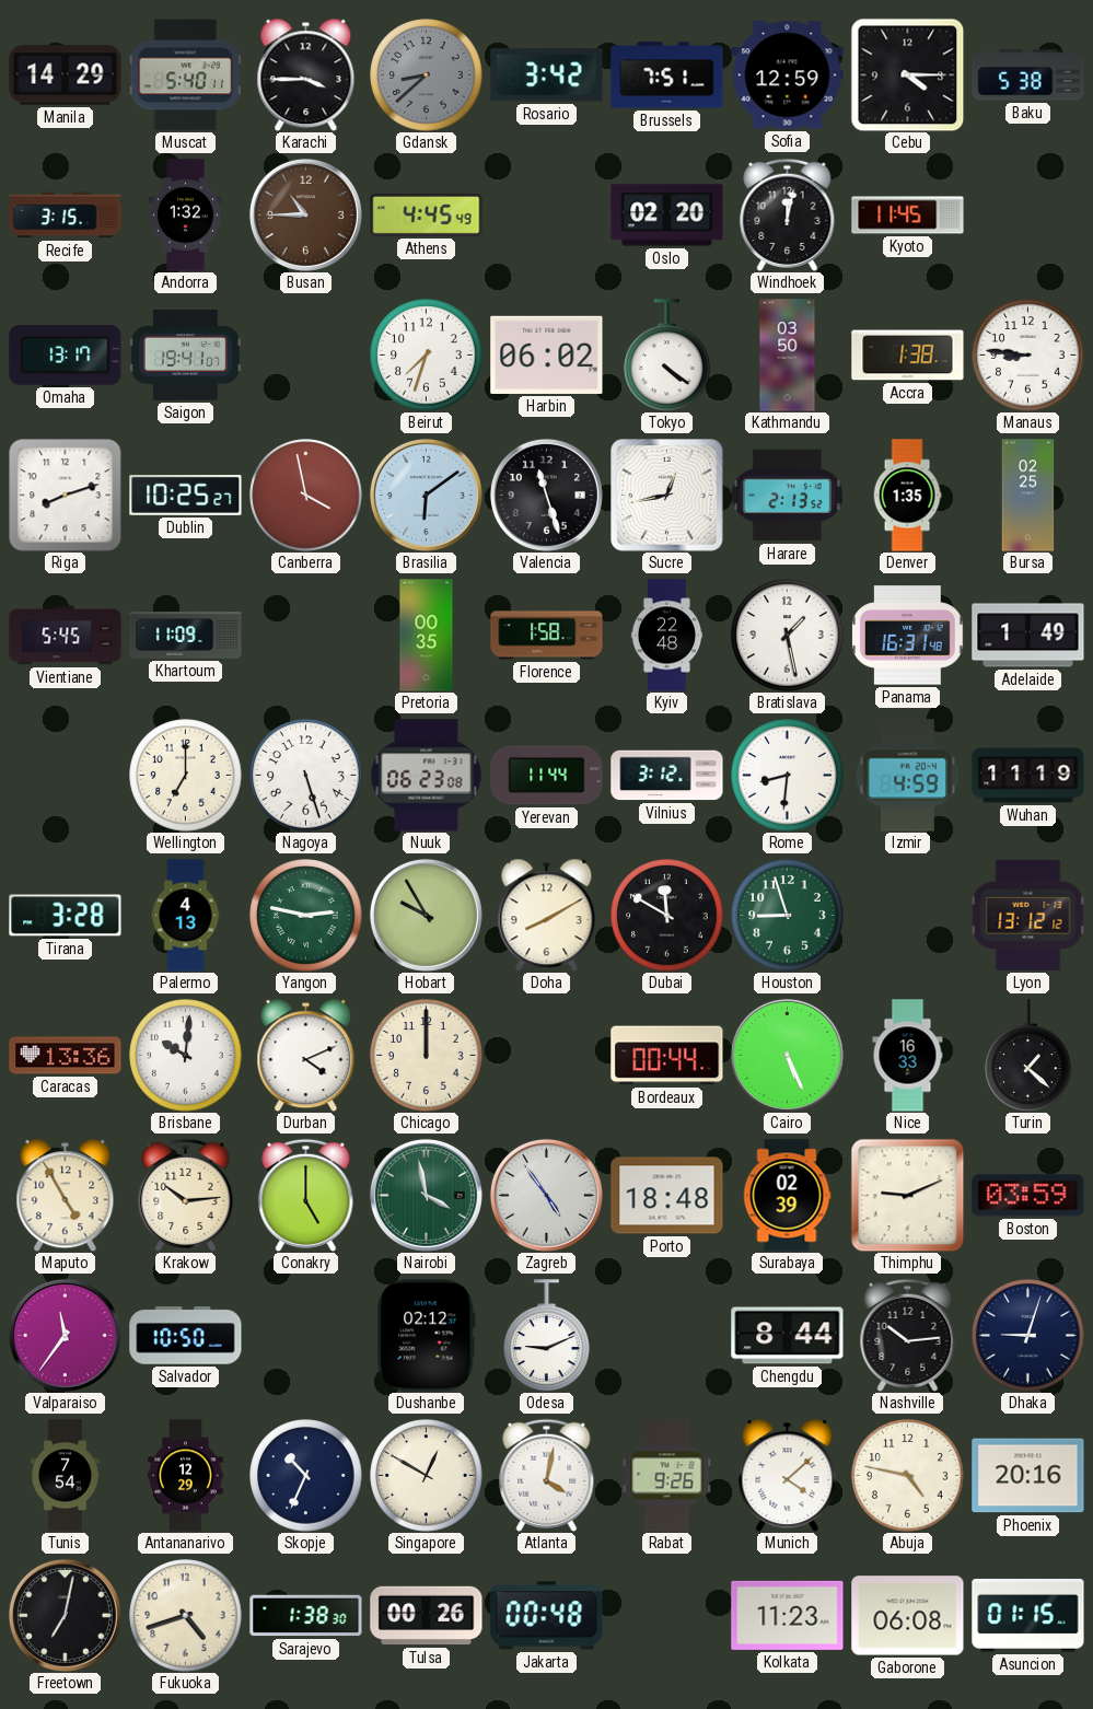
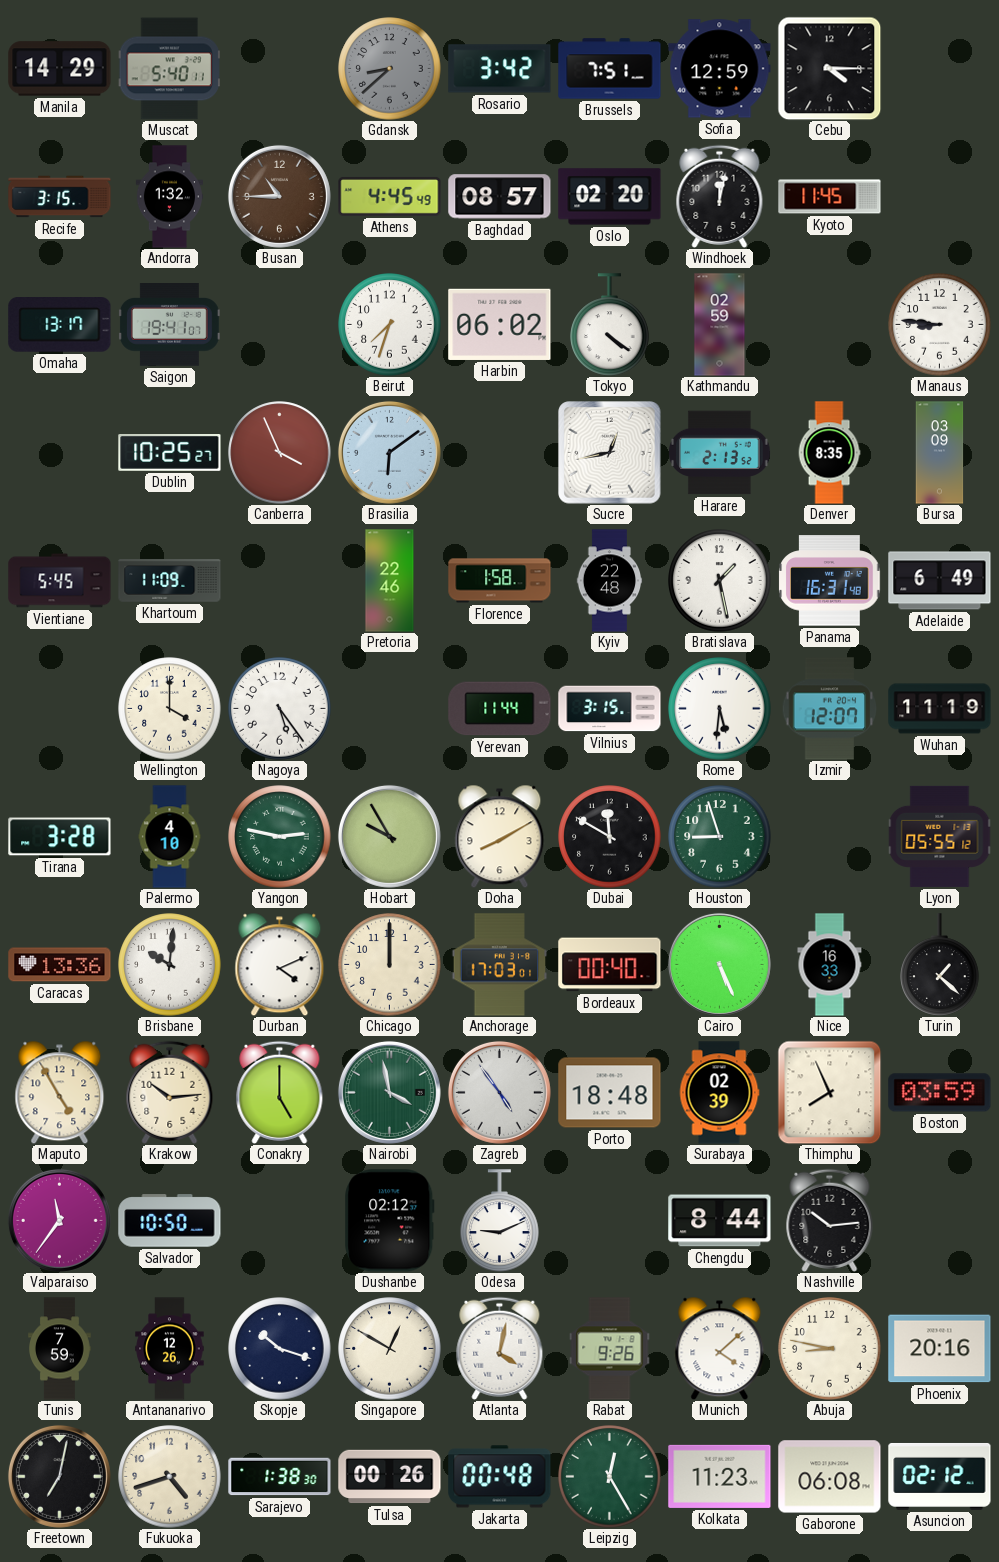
Karachi: 3:45 -> none
Baku: 5:38 -> none
Baghdad: none -> 08:57
Kathmandu: 03:50 -> 02:59
Accra: 1:38 -> none
Riga: 8:12 -> none
Canberra: 3:58 -> 3:56
Valencia: 11:27 -> none
Denver: 1:35 -> 8:35
Bursa: 02:25 -> 03:09
Pretoria: 00:35 -> 22:46
Adelaide: 1:49 -> 6:49
Wellington: 7:00 -> 4:00
Nagoya: 5:27 -> 5:24
Nuuk: 06:23 -> none
Vilnius: 3:12 -> 3:15
Rome: 8:31 -> 5:31
Izmir: 4:59 -> 12:07
Palermo: 4:13 -> 4:10
Lyon: 13:12 -> 05:55
Anchorage: none -> 17:03
Bordeaux: 00:44 -> 00:40
Thimphu: 9:11 -> 7:56
Dhaka: 9:03 -> none
Tunis: 7:54 -> 7:59
Antananarivo: 12:29 -> 12:26
Skopje: 10:34 -> 10:18
Abuja: 4:47 -> 8:47
Leipzig: none -> 12:25
Asuncion: 01:15 -> 02:12
